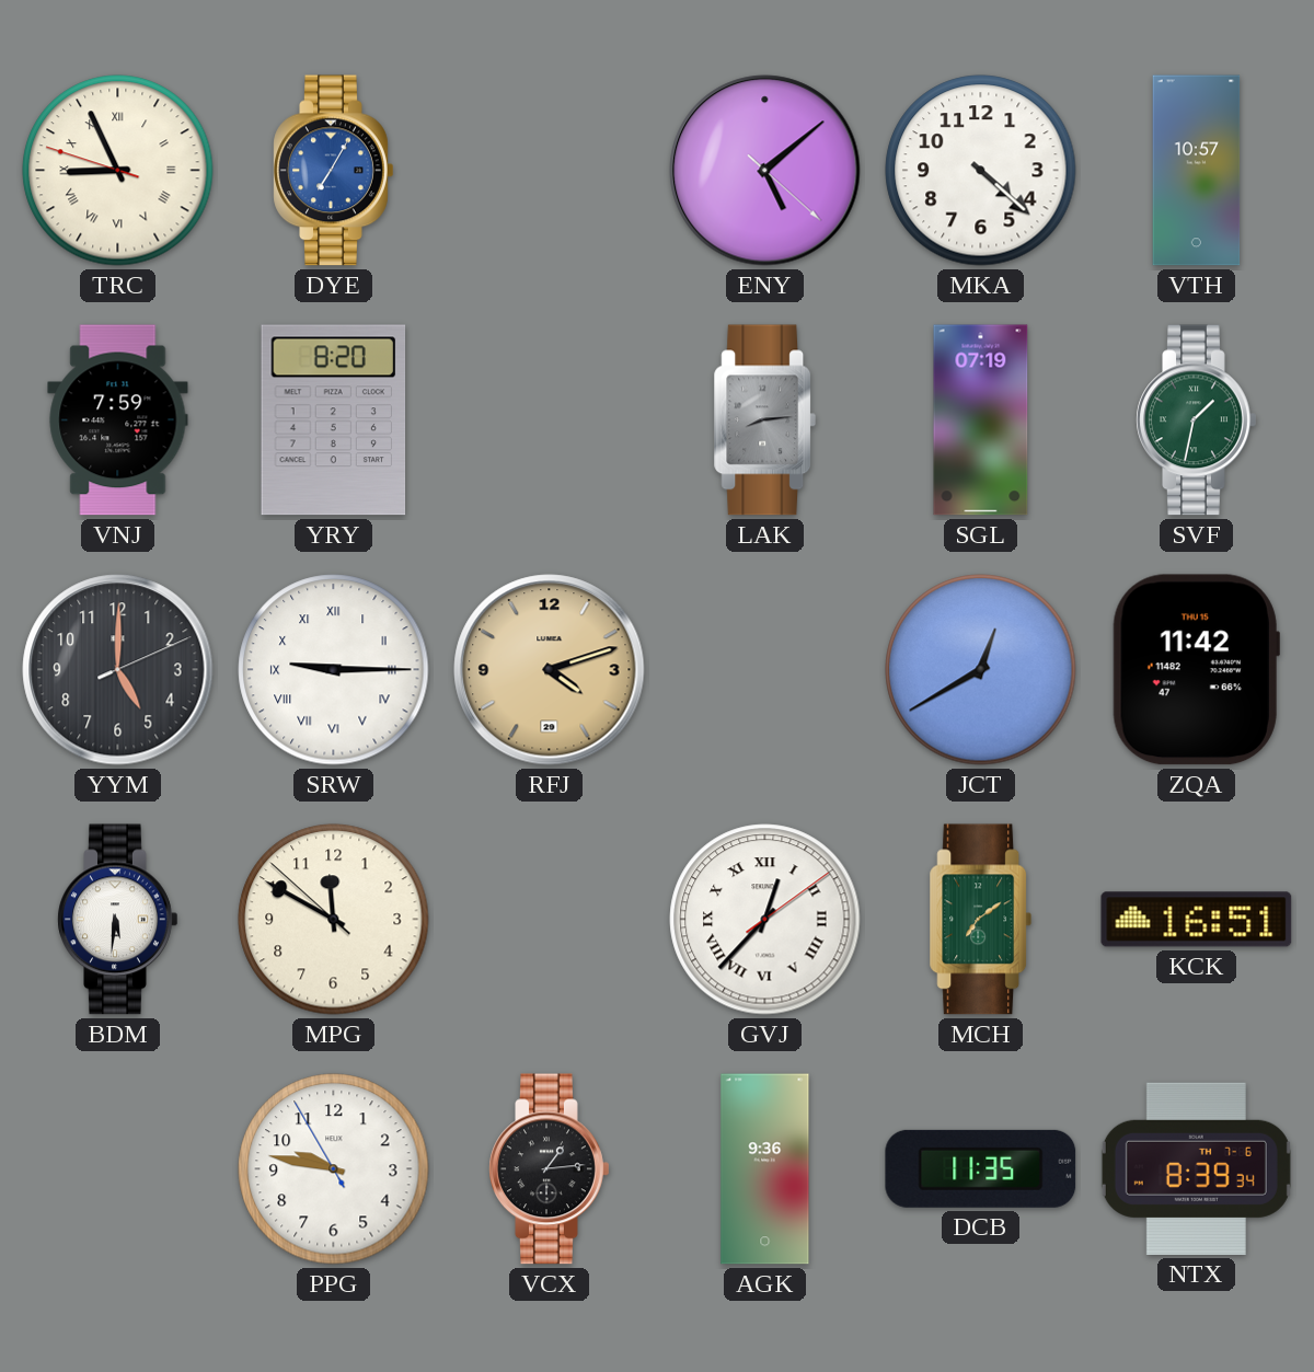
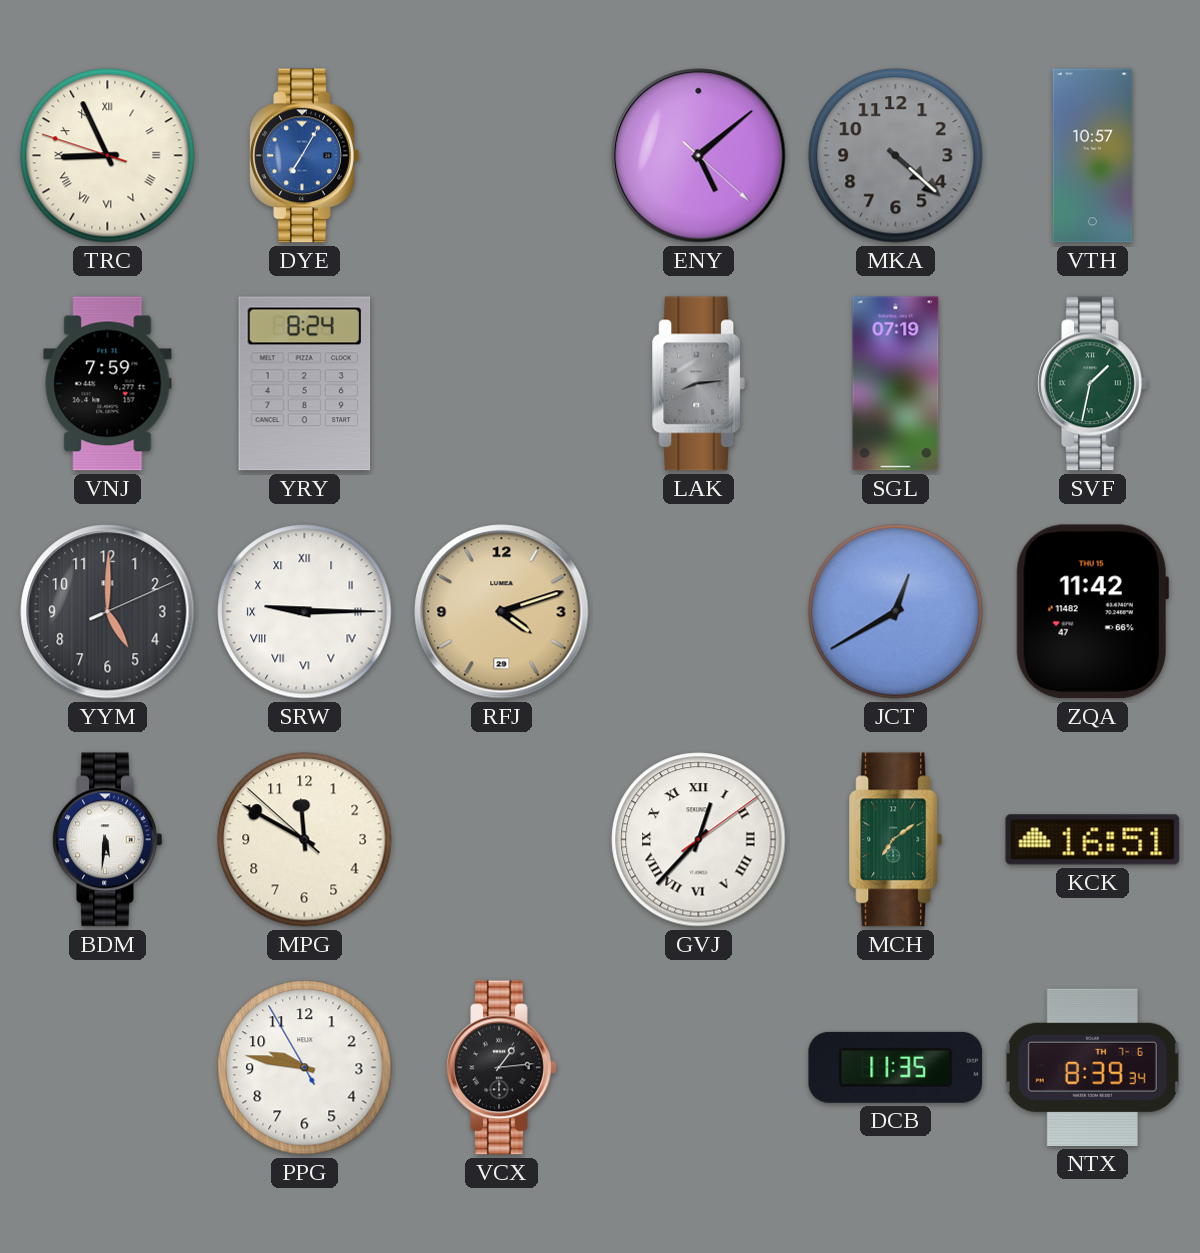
MKA dial: white -> grey
YRY: 8:20 -> 8:24
AGK: 9:36 -> none
